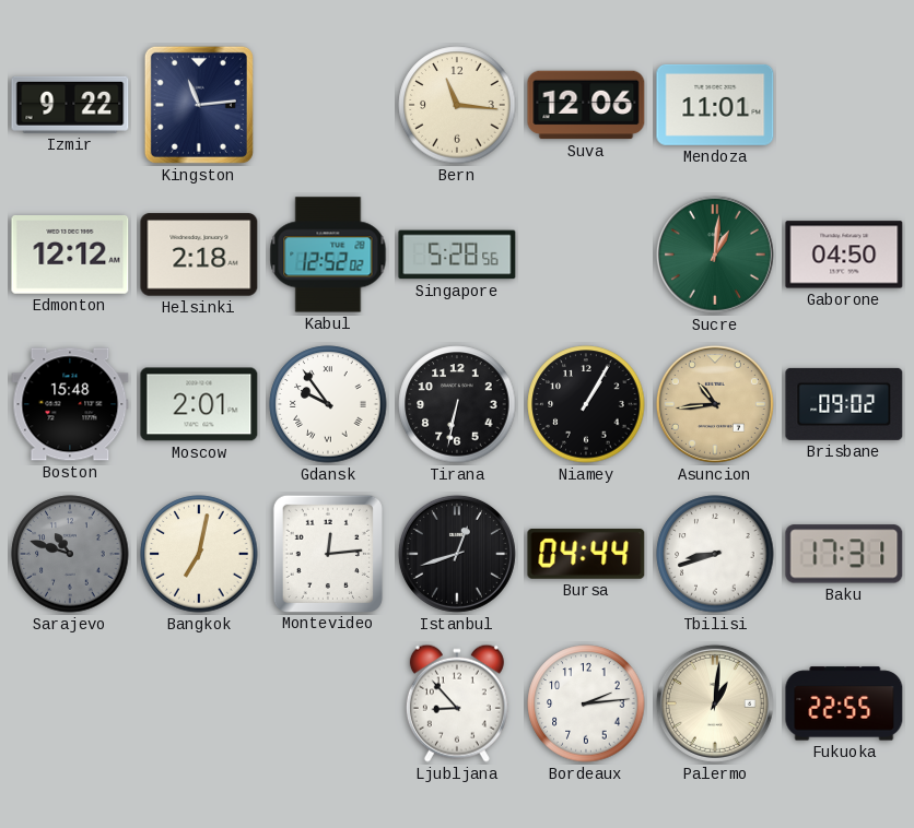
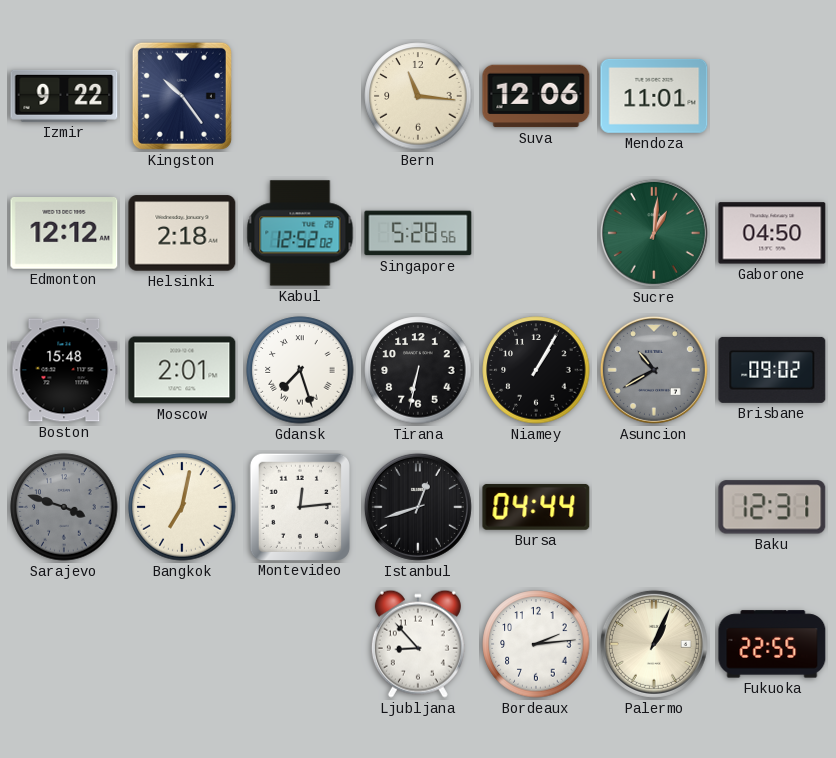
Kingston: 11:14 -> 10:24
Gdansk: 9:54 -> 7:27
Asuncion: 10:44 -> 10:40
Asuncion dial: champagne -> grey
Sarajevo: 10:48 -> 3:48
Tbilisi: 8:42 -> none
Baku: 17:31 -> 12:31
Palermo: 1:01 -> 1:04
